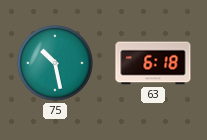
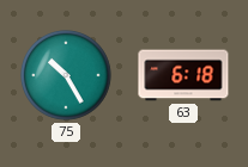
75: 10:28 -> 10:25
